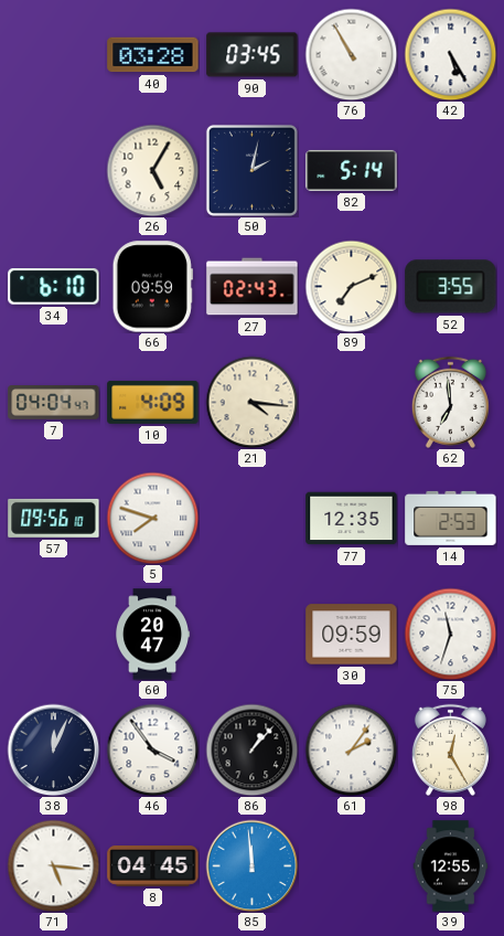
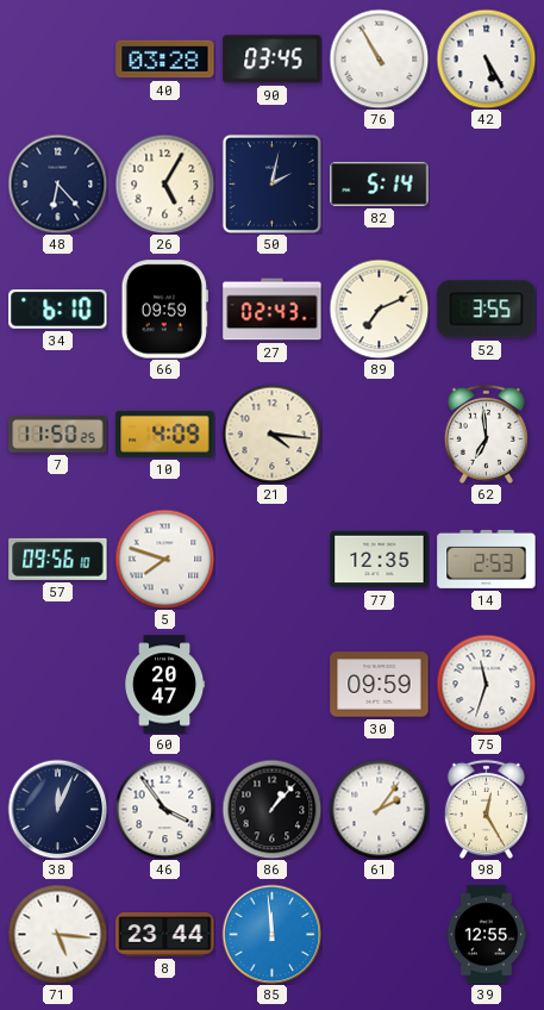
48: none -> 6:23
7: 04:04 -> 11:50
8: 04:45 -> 23:44
